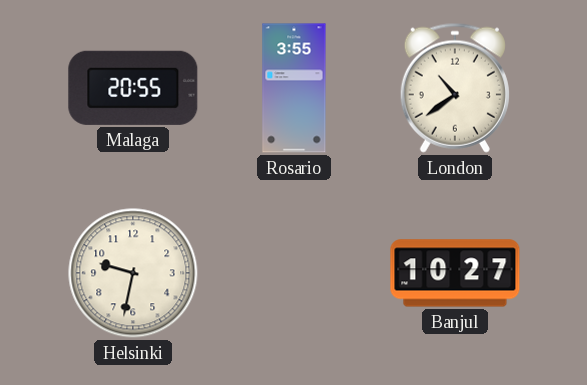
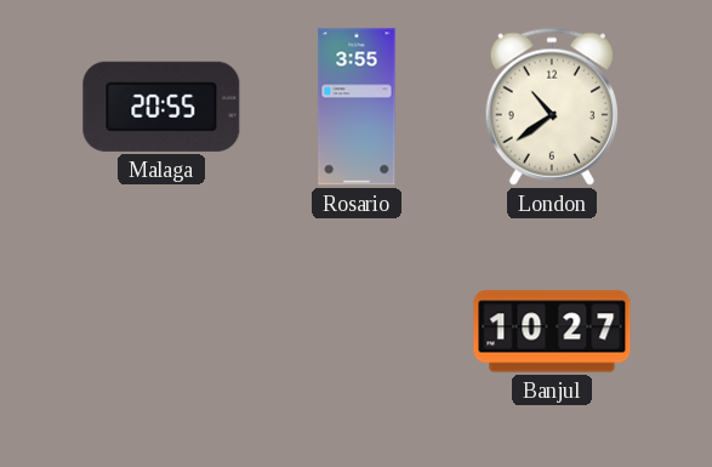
Helsinki: 9:32 -> none
